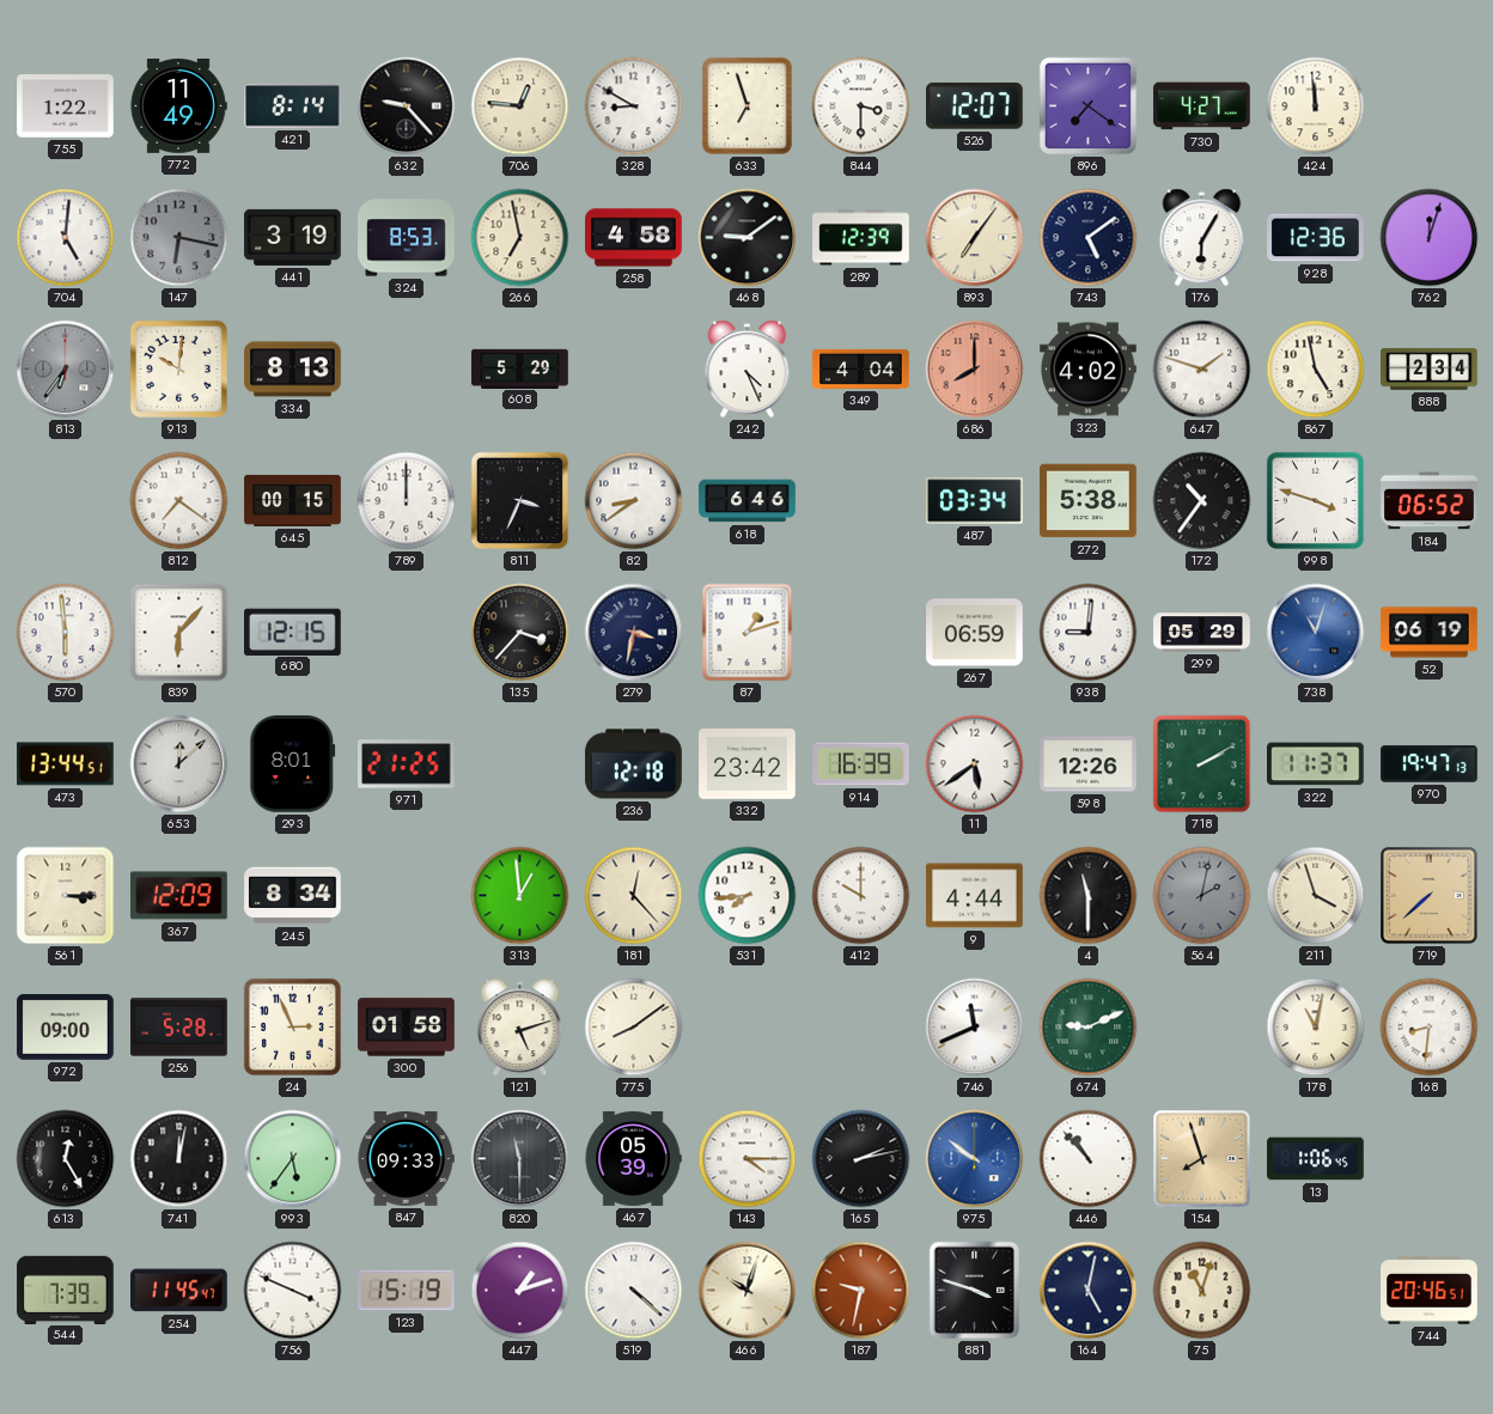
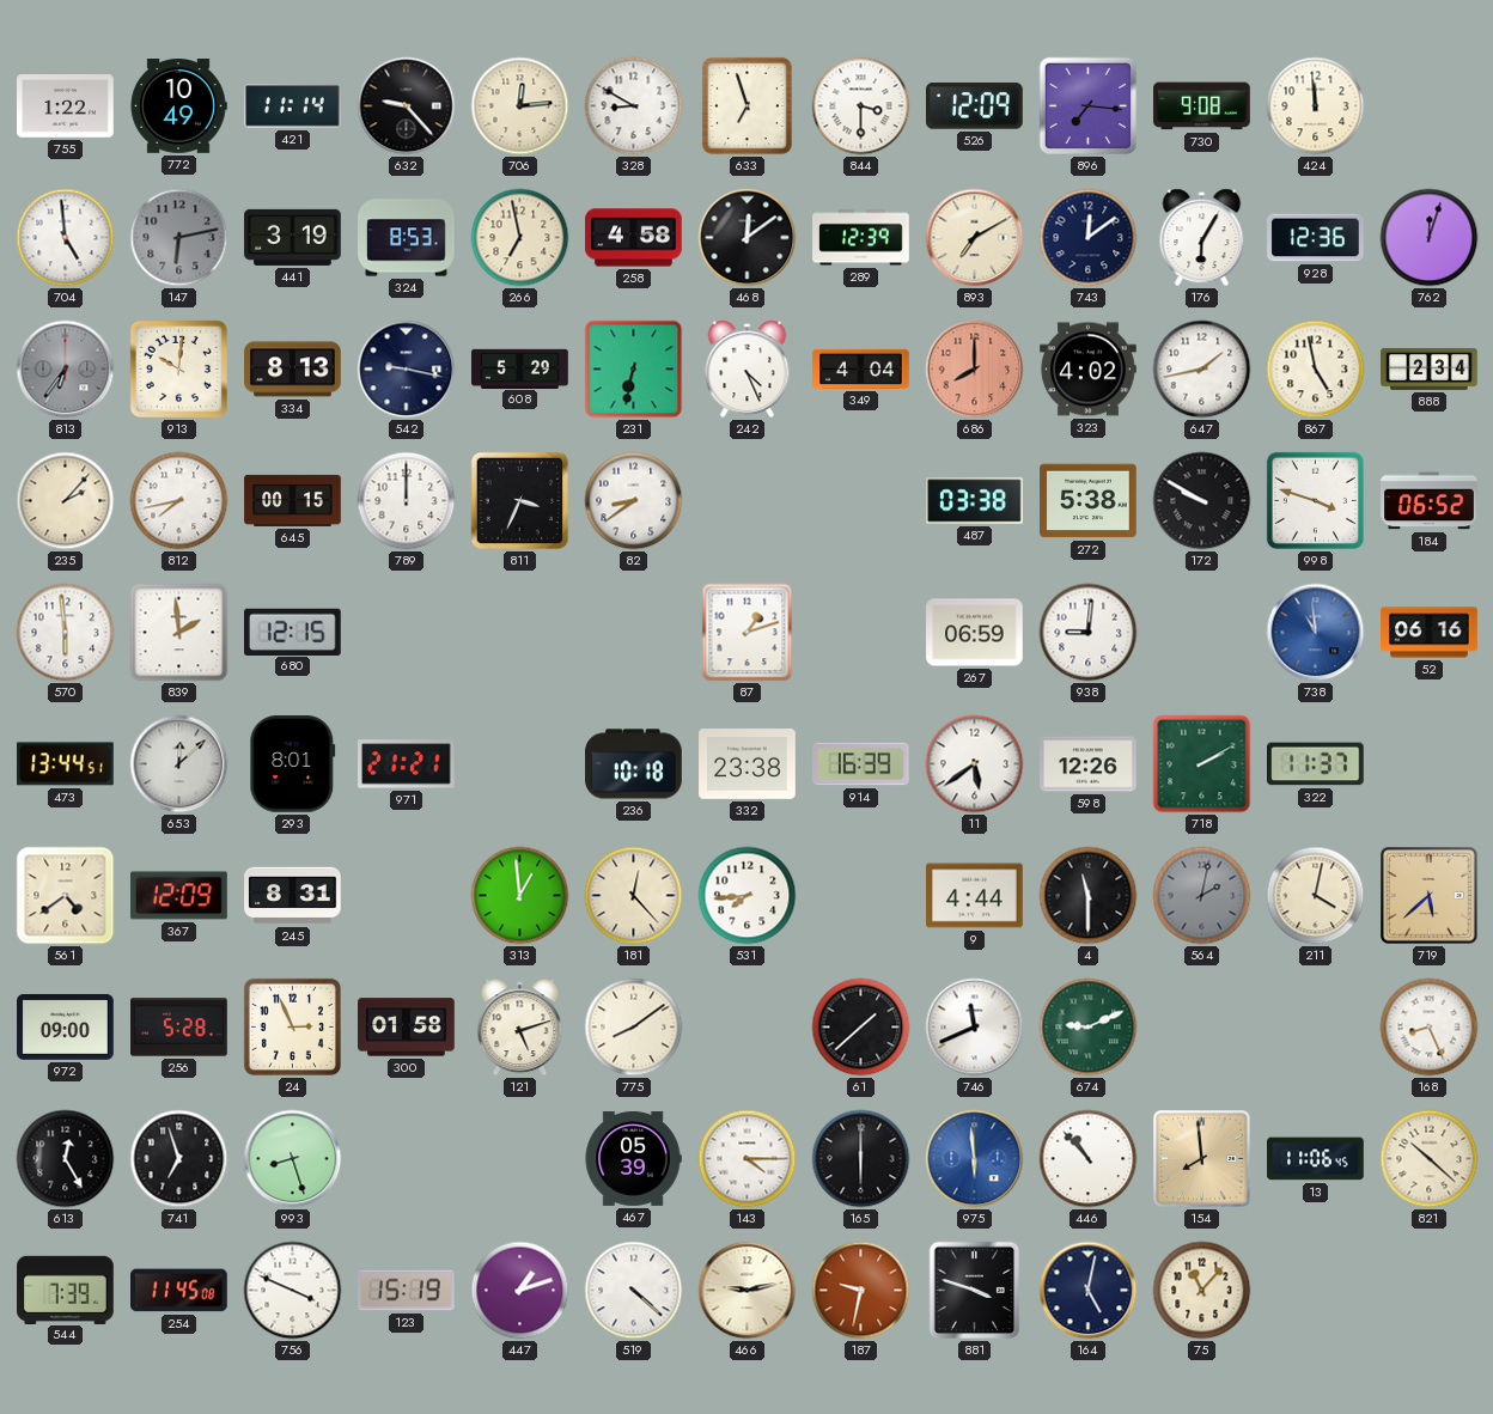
772: 11:49 -> 10:49
421: 8:14 -> 11:14
706: 12:46 -> 12:14
526: 12:07 -> 12:09
896: 7:21 -> 7:16
730: 4:27 -> 9:08
704: 5:01 -> 4:59
147: 6:17 -> 6:13
468: 9:09 -> 12:09
893: 7:06 -> 7:10
743: 5:09 -> 12:09
542: none -> 9:17
231: none -> 6:32
647: 1:48 -> 1:43
235: none -> 2:07
812: 7:21 -> 7:43
618: 6:46 -> none
487: 03:34 -> 03:38
172: 10:36 -> 9:50
839: 6:07 -> 1:59
135: 3:37 -> none
279: 3:32 -> none
299: 05:29 -> none
738: 11:03 -> 10:59
52: 06:19 -> 06:16
971: 21:25 -> 21:21
236: 12:18 -> 10:18
332: 23:42 -> 23:38
970: 19:47 -> none
561: 3:15 -> 4:39
245: 8:34 -> 8:31
412: 10:00 -> none
211: 3:57 -> 4:02
719: 7:38 -> 5:38
61: none -> 1:38
178: 11:02 -> none
168: 8:31 -> 8:26
741: 12:02 -> 6:57
993: 5:36 -> 8:27
847: 09:33 -> none
820: 11:30 -> none
165: 2:13 -> 6:00
975: 9:51 -> 5:59
154: 7:57 -> 7:59
13: 1:06 -> 11:06
821: none -> 10:22
254: 11:45:47 -> 11:45:08
466: 10:03 -> 9:13
75: 11:03 -> 11:07
744: 20:46 -> none
